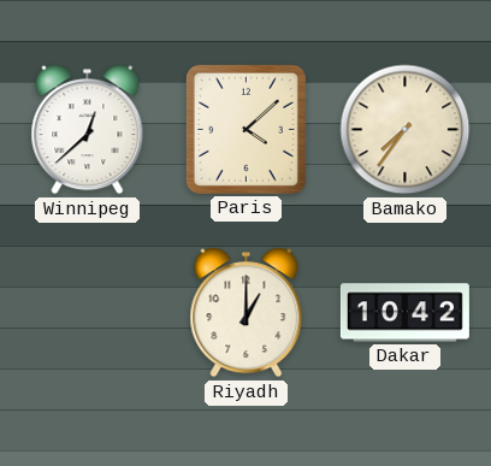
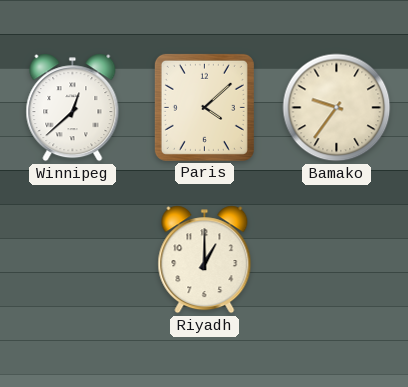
Bamako: 7:36 -> 9:36
Dakar: 10:42 -> none
